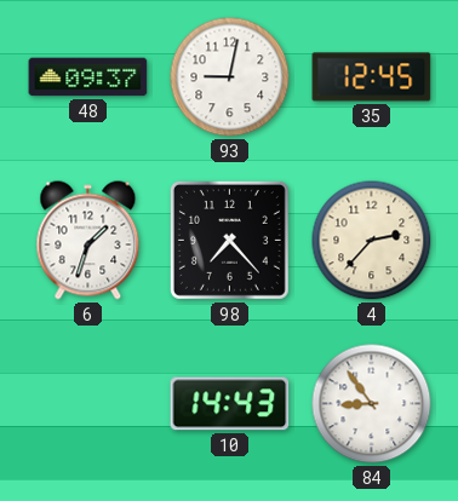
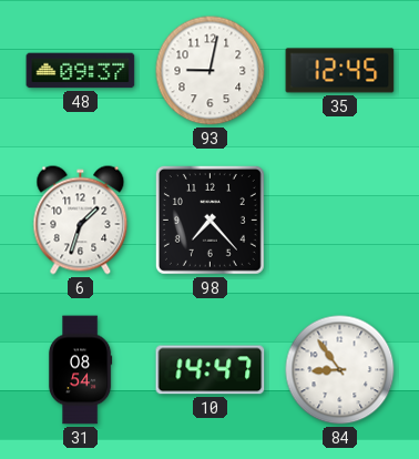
4: 2:37 -> none
31: none -> 08:54
10: 14:43 -> 14:47
